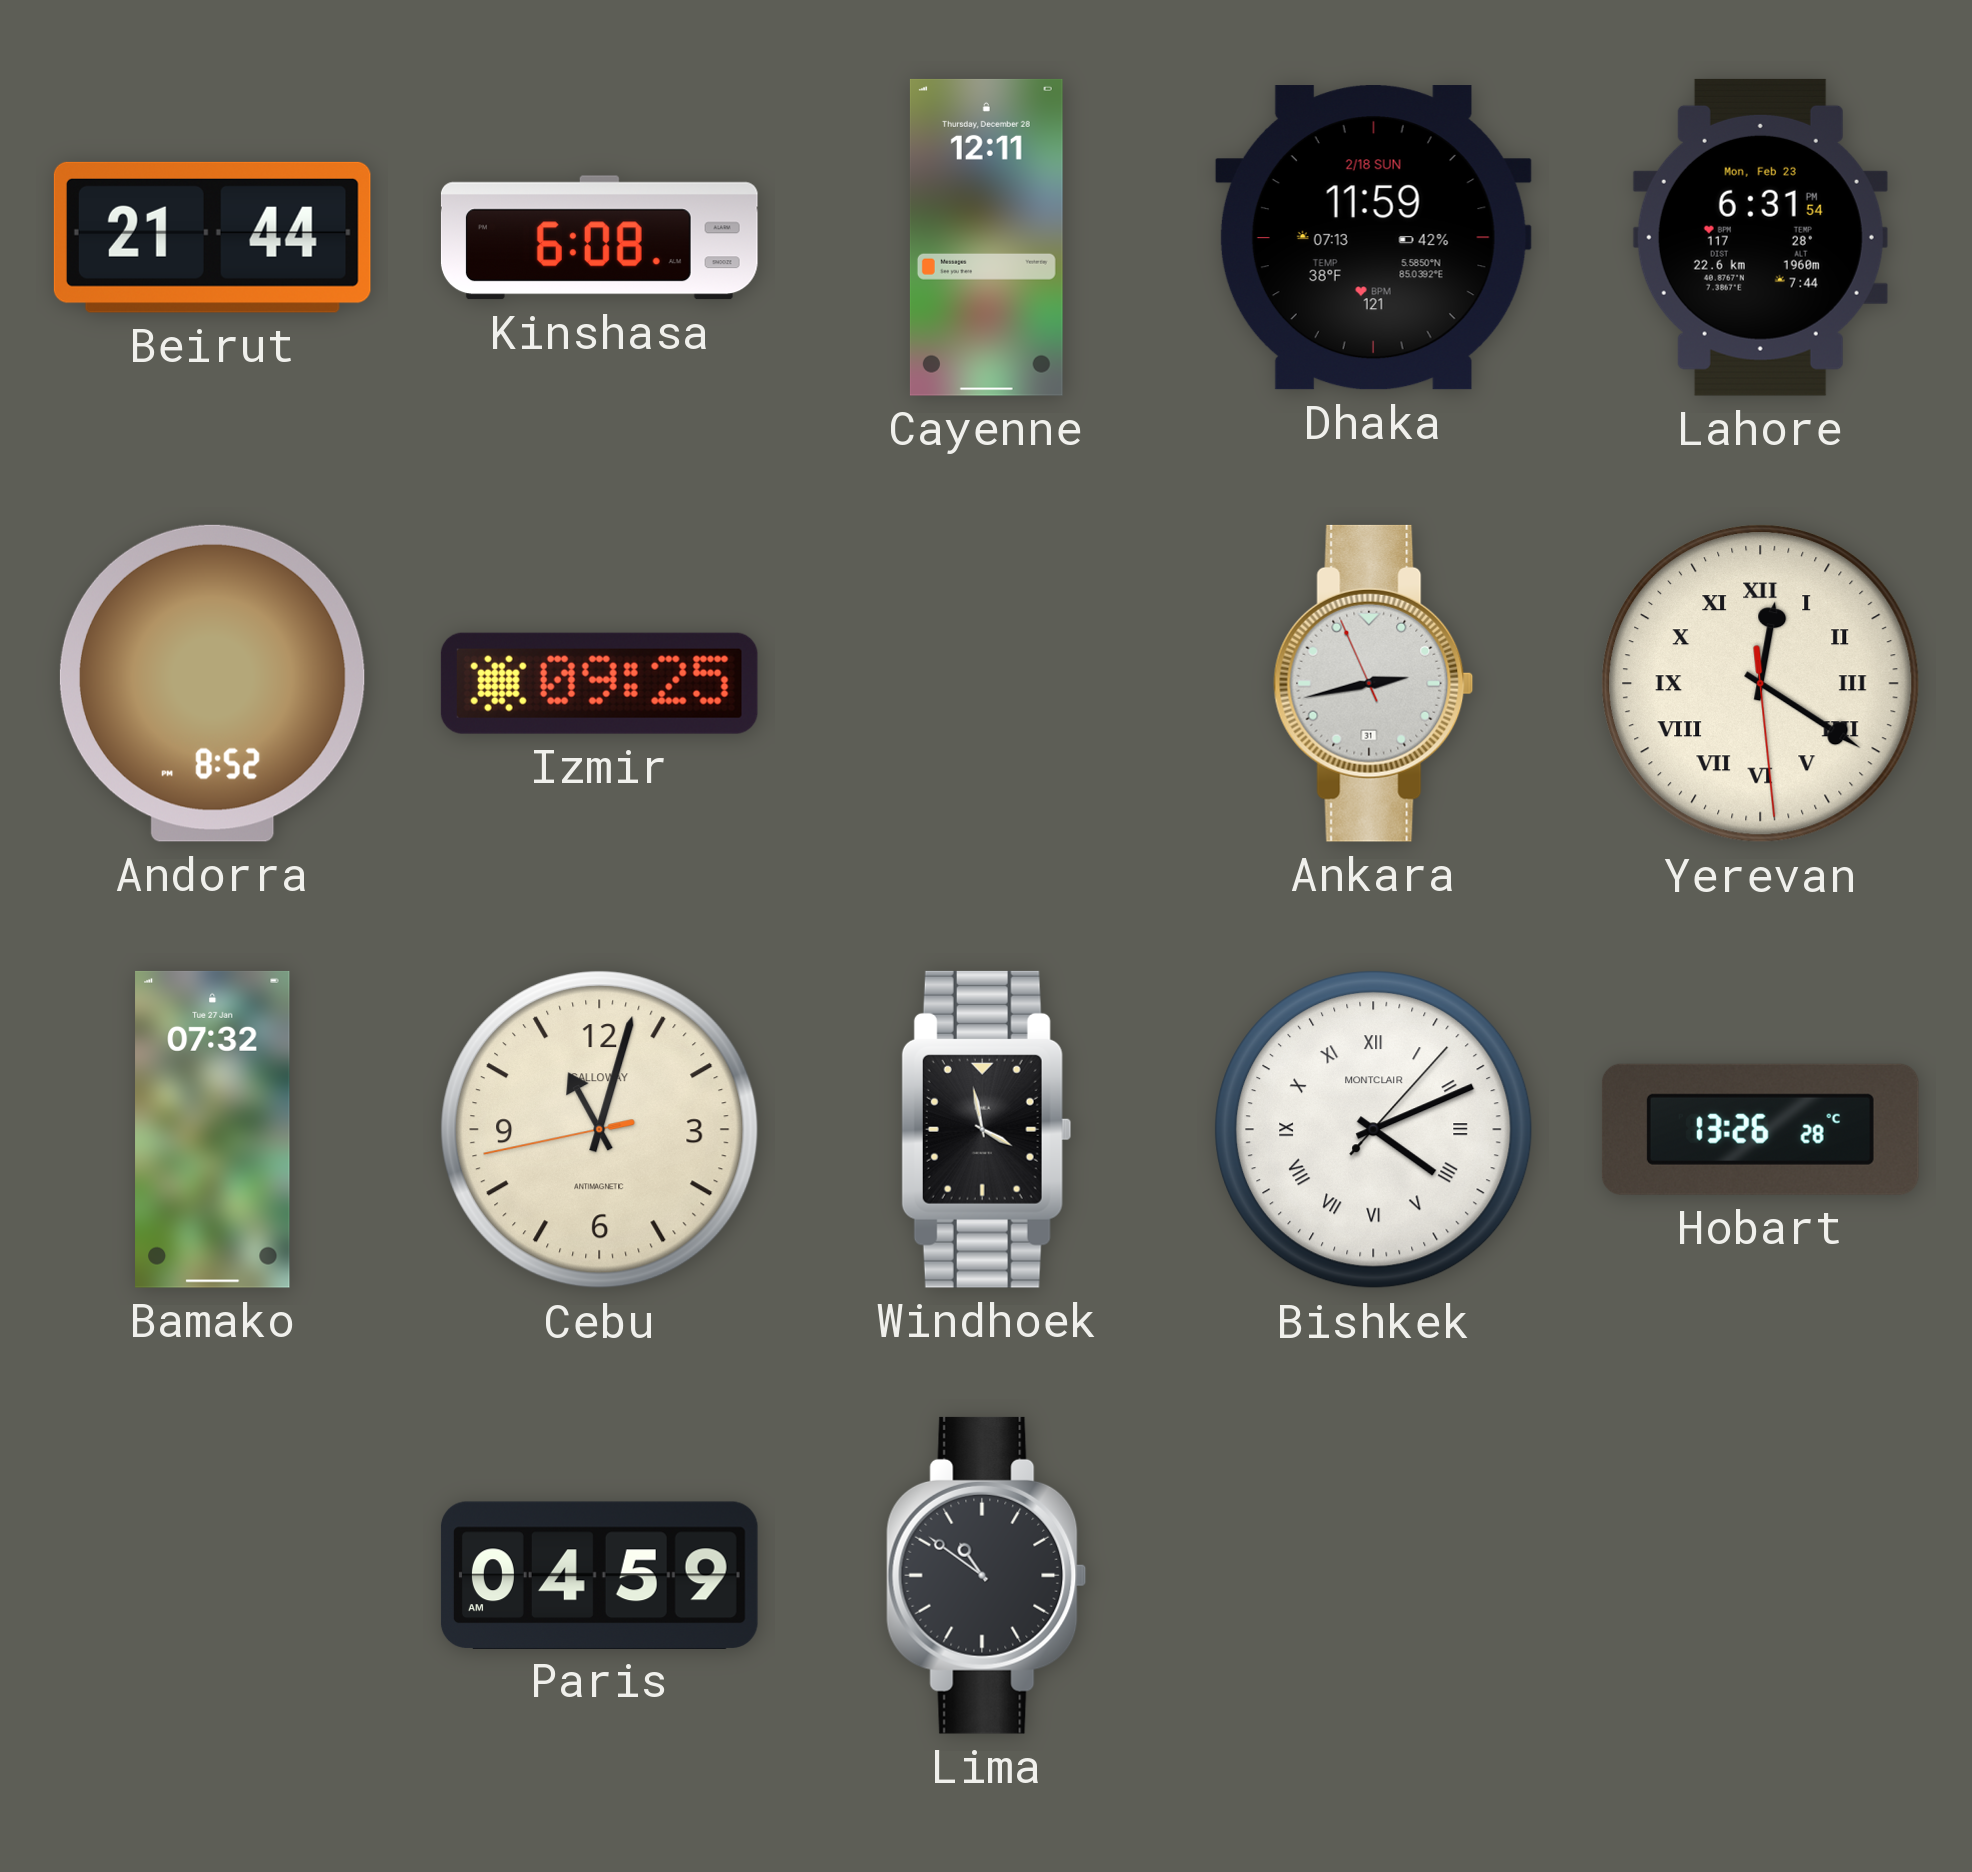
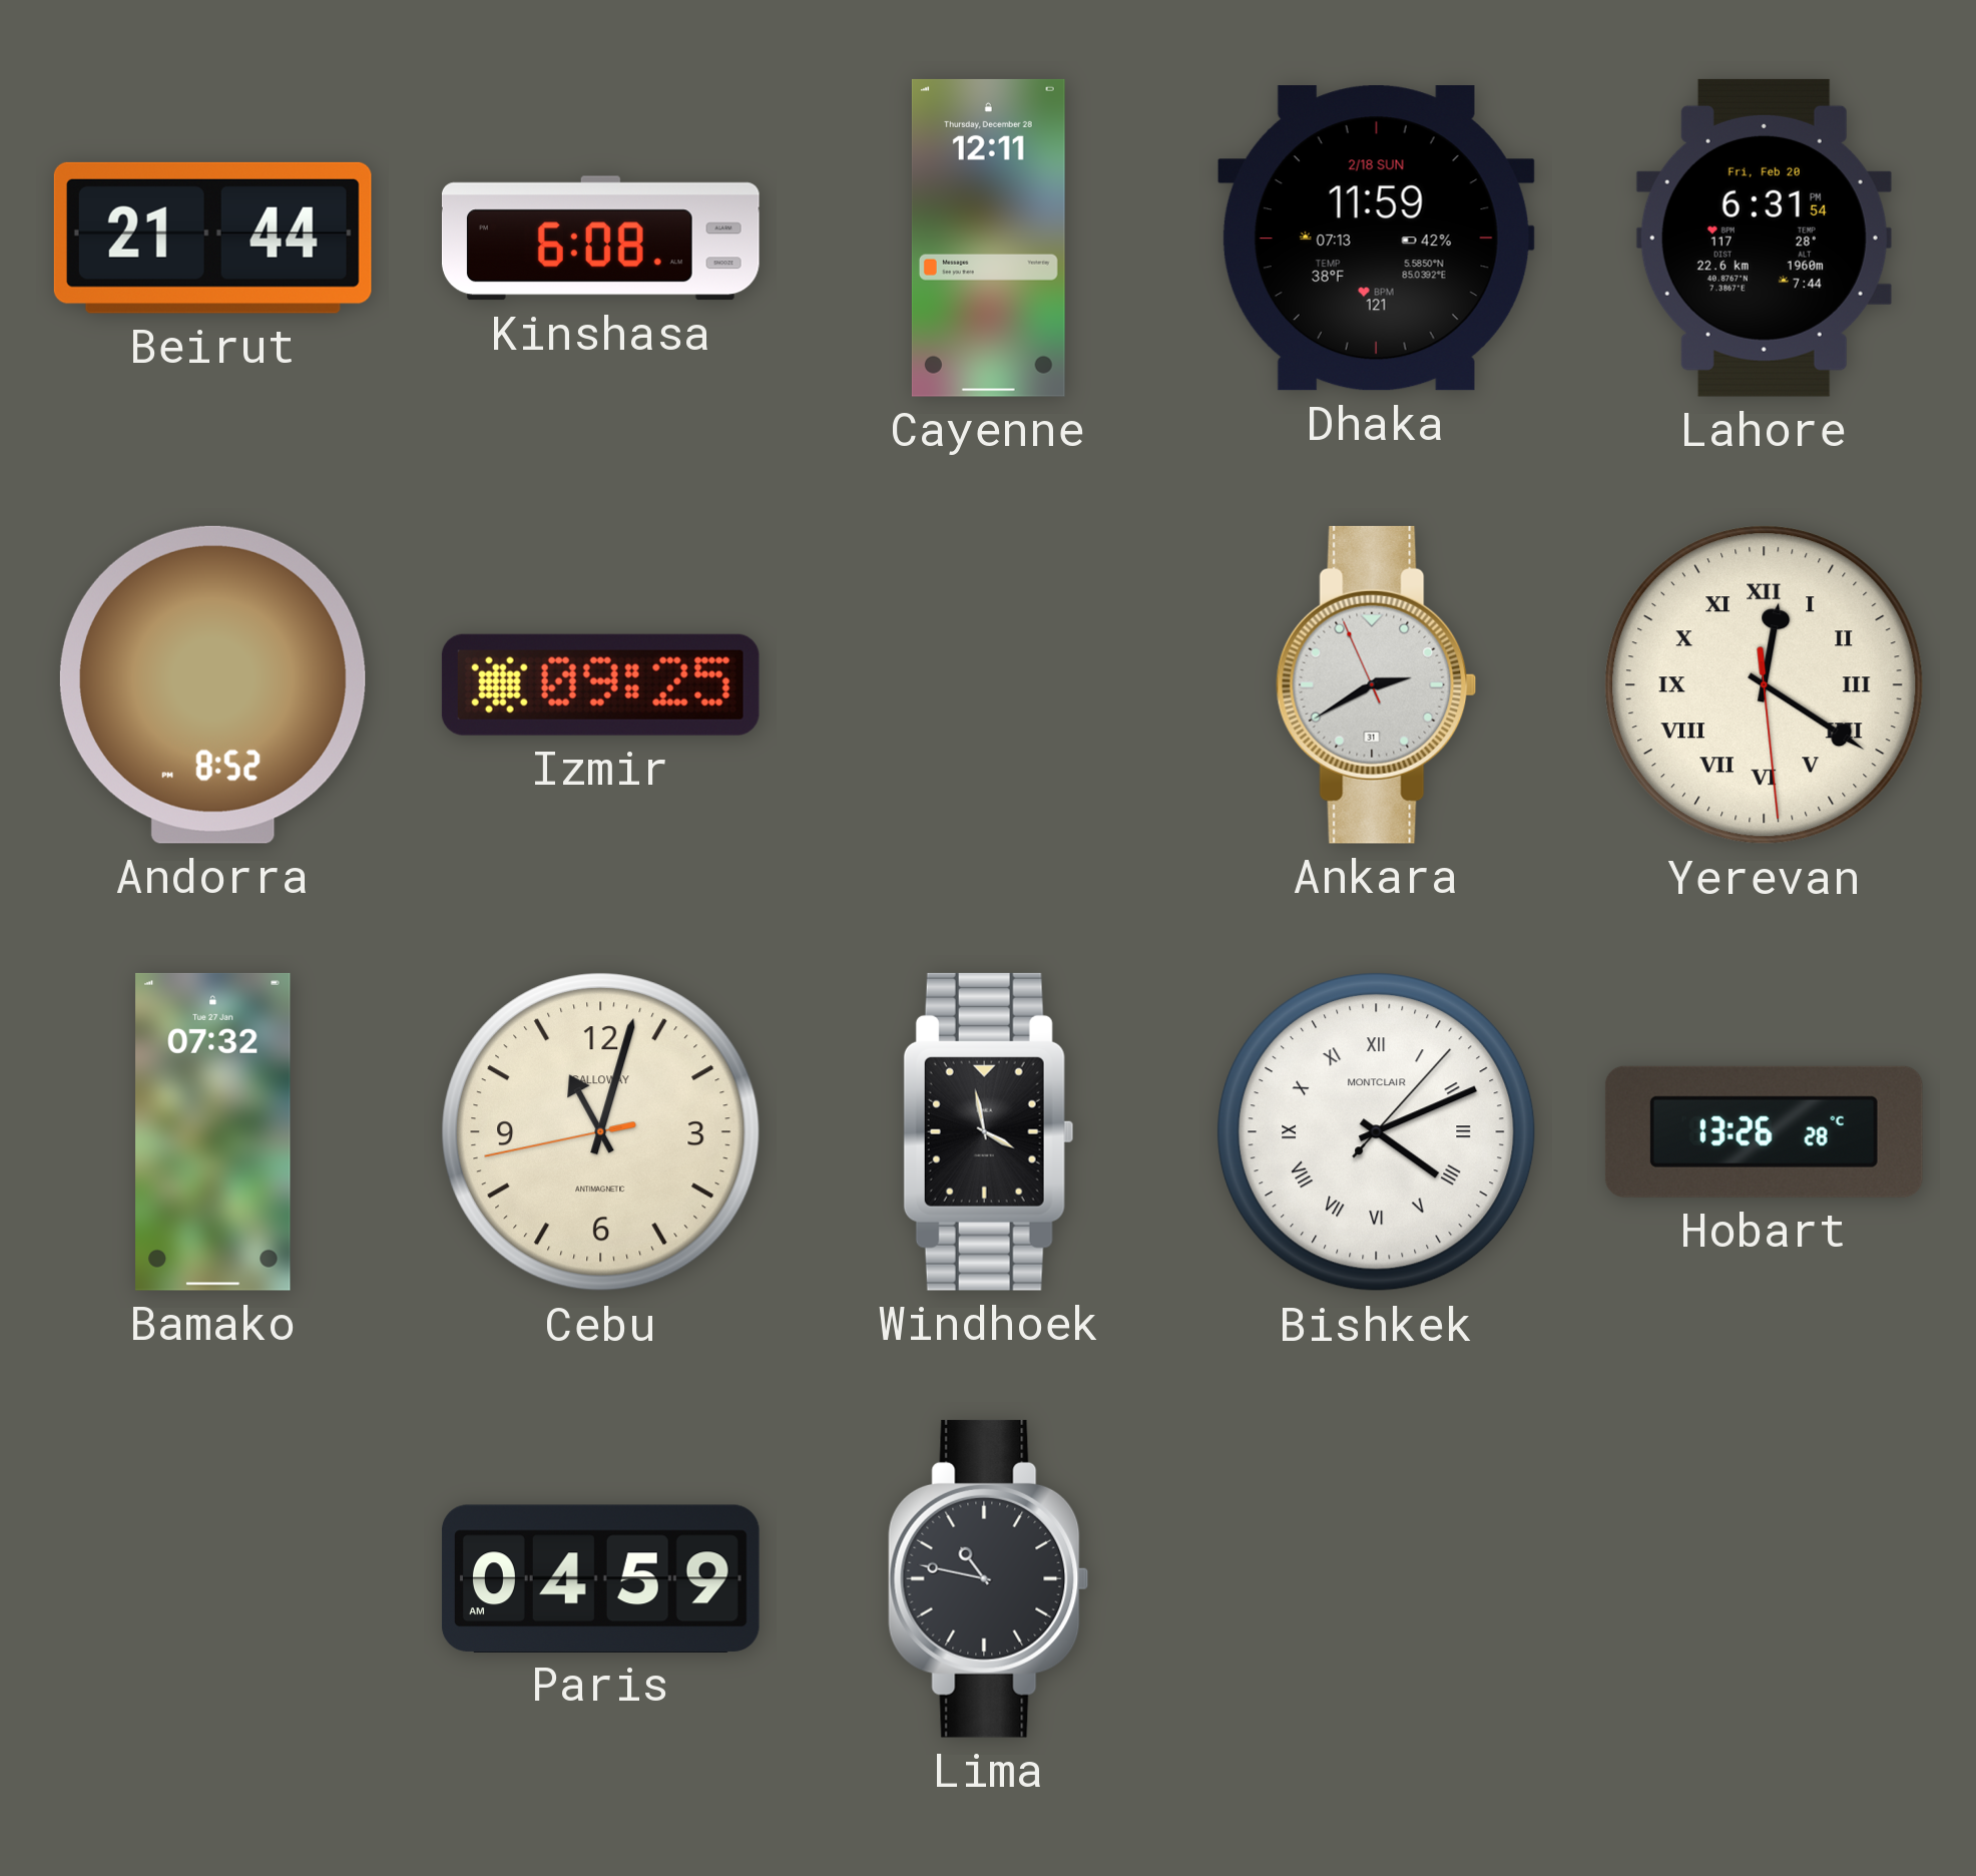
Lahore date: Mon, Feb 23 -> Fri, Feb 20
Ankara: 2:42 -> 2:39
Lima: 10:51 -> 10:47
